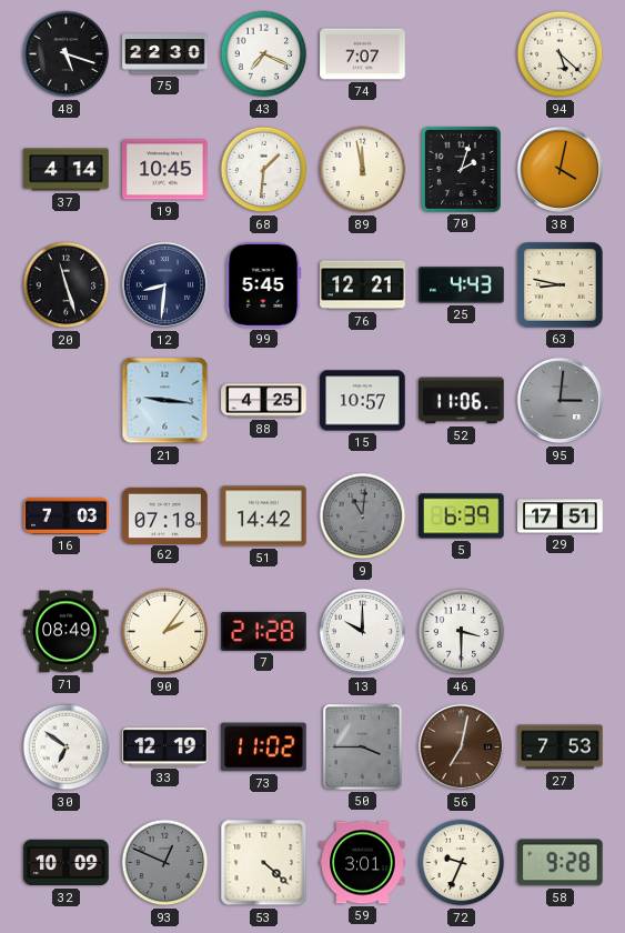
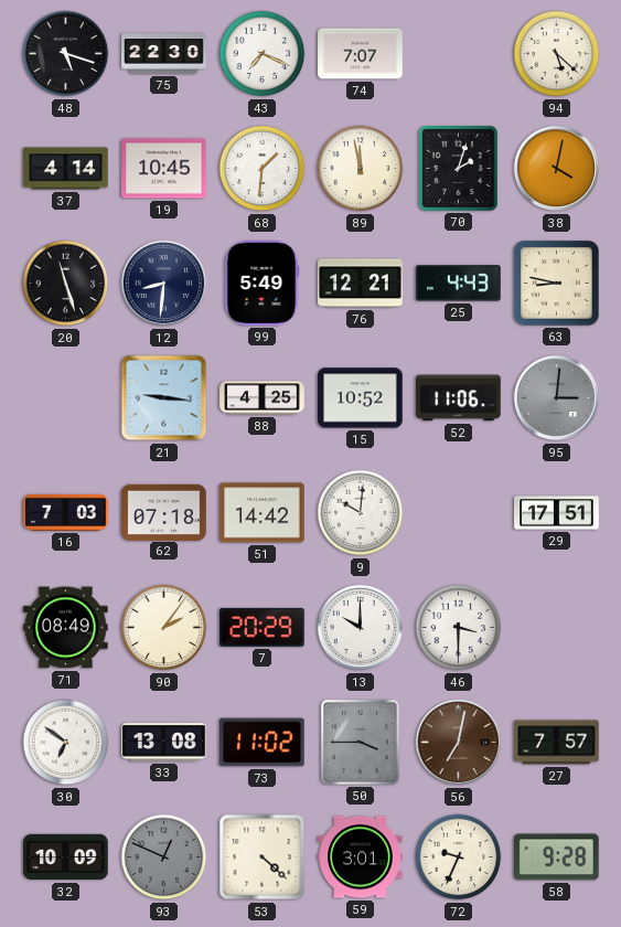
99: 5:45 -> 5:49
15: 10:57 -> 10:52
9: 11:01 -> 10:01
9 dial: grey -> white
5: 6:39 -> none
7: 21:28 -> 20:29
33: 12:19 -> 13:08
27: 7:53 -> 7:57
